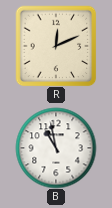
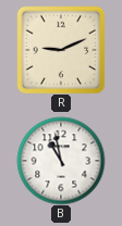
R: 12:11 -> 9:11
